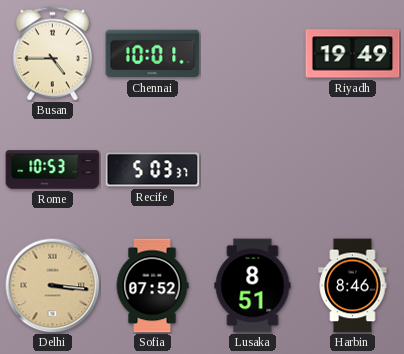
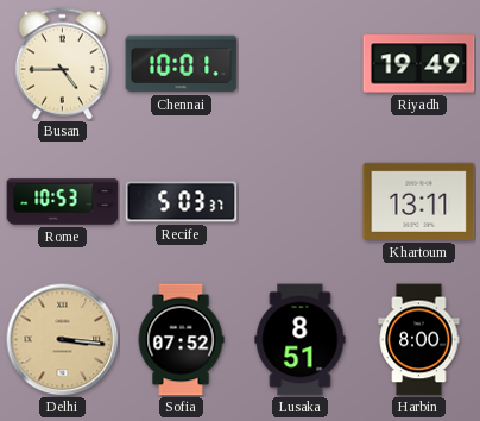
Khartoum: none -> 13:11
Harbin: 8:46 -> 8:00
